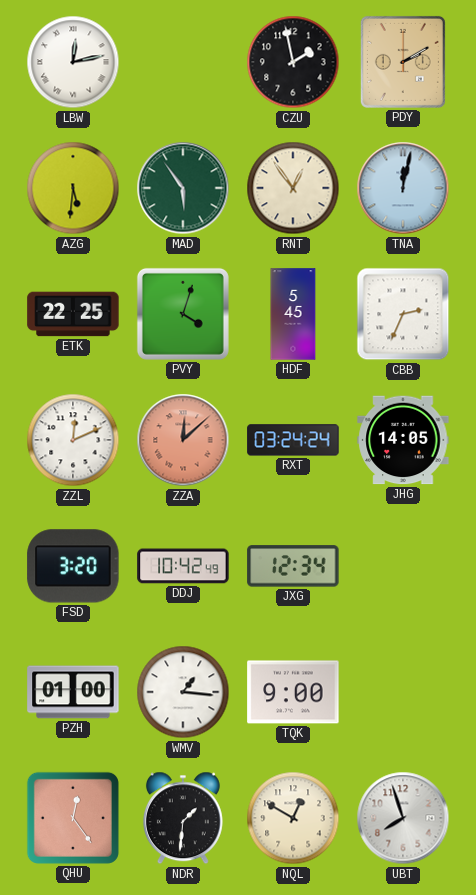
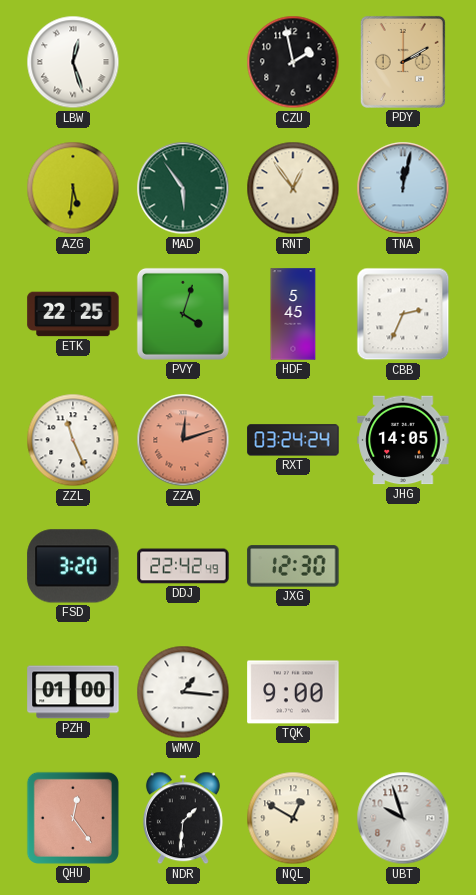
LBW: 12:13 -> 12:27
ZZL: 12:11 -> 11:26
ZZA: 12:08 -> 12:12
DDJ: 10:42 -> 22:42
JXG: 12:34 -> 12:30
UBT: 7:57 -> 9:57
